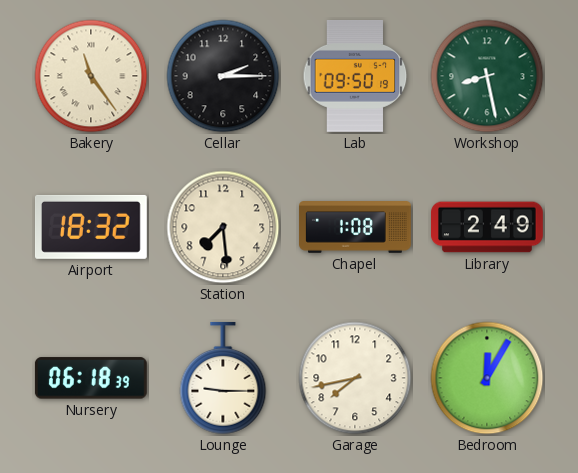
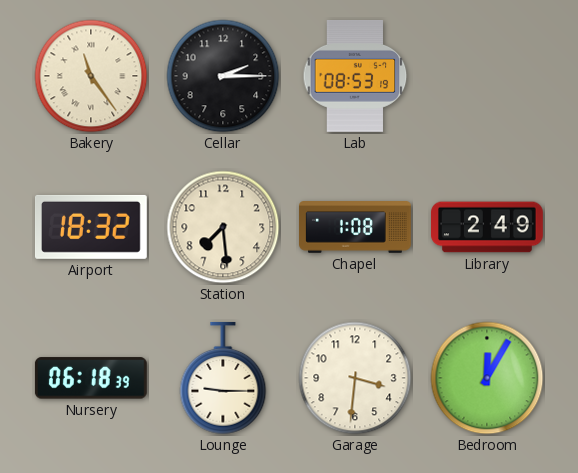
Lab: 09:50 -> 08:53
Workshop: 8:28 -> none
Garage: 7:43 -> 3:31
